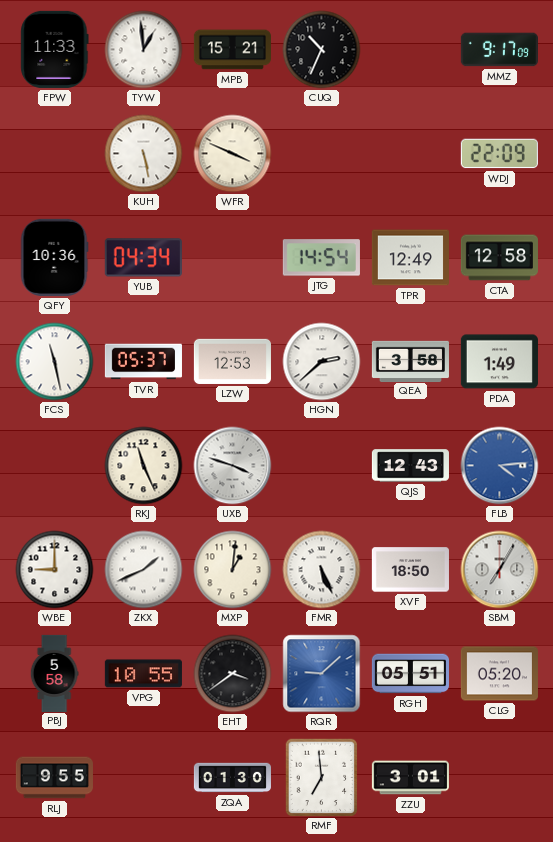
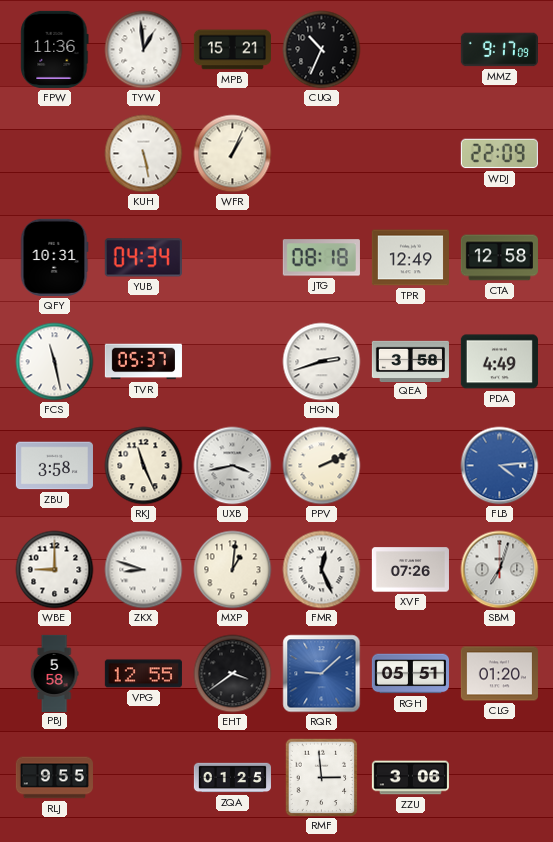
FPW: 11:33 -> 11:36
WFR: 3:49 -> 1:04
QFY: 10:36 -> 10:31
JTG: 14:54 -> 08:18
LZW: 12:53 -> none
HGN: 2:38 -> 2:42
PDA: 1:49 -> 4:49
ZBU: none -> 3:58
UXB: 3:48 -> 3:43
PPV: none -> 2:11
QJS: 12:43 -> none
ZKX: 1:41 -> 8:48
FMR: 5:26 -> 12:26
XVF: 18:50 -> 07:26
SBM: 7:05 -> 7:03
VPG: 10:55 -> 12:55
CLG: 05:20 -> 01:20
ZQA: 01:30 -> 01:25
RMF: 6:59 -> 2:59
ZZU: 3:01 -> 3:06
